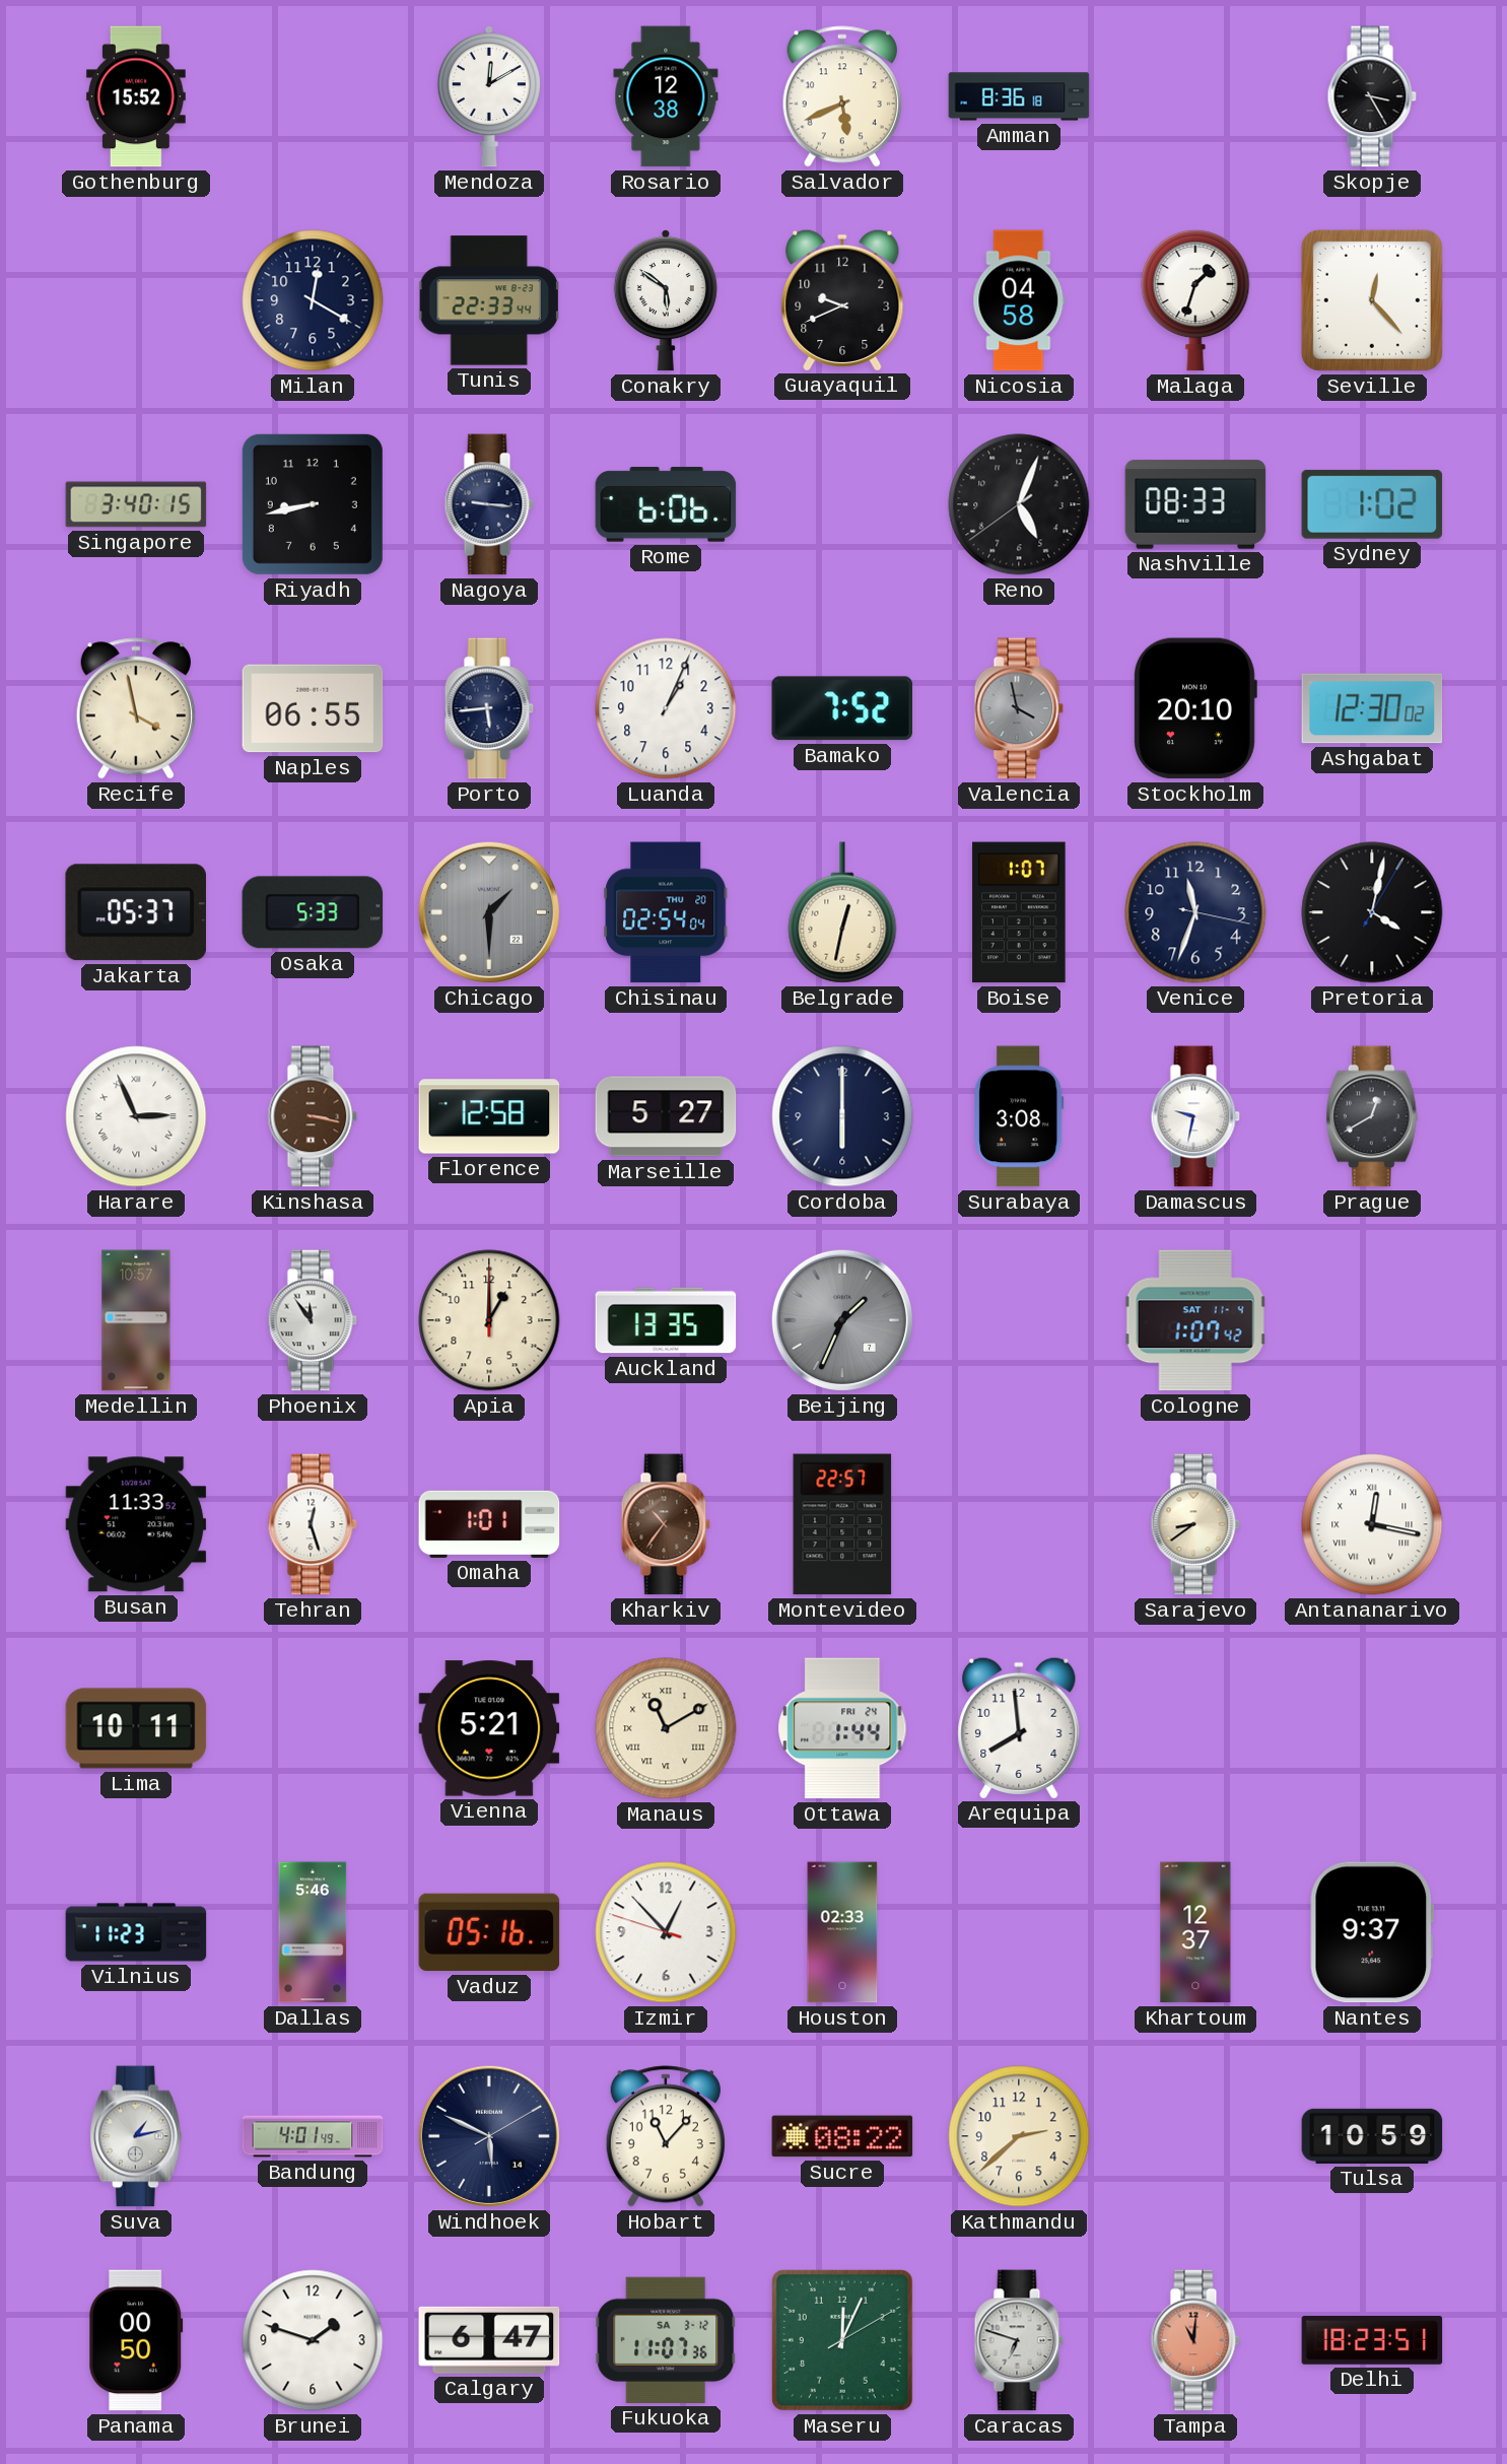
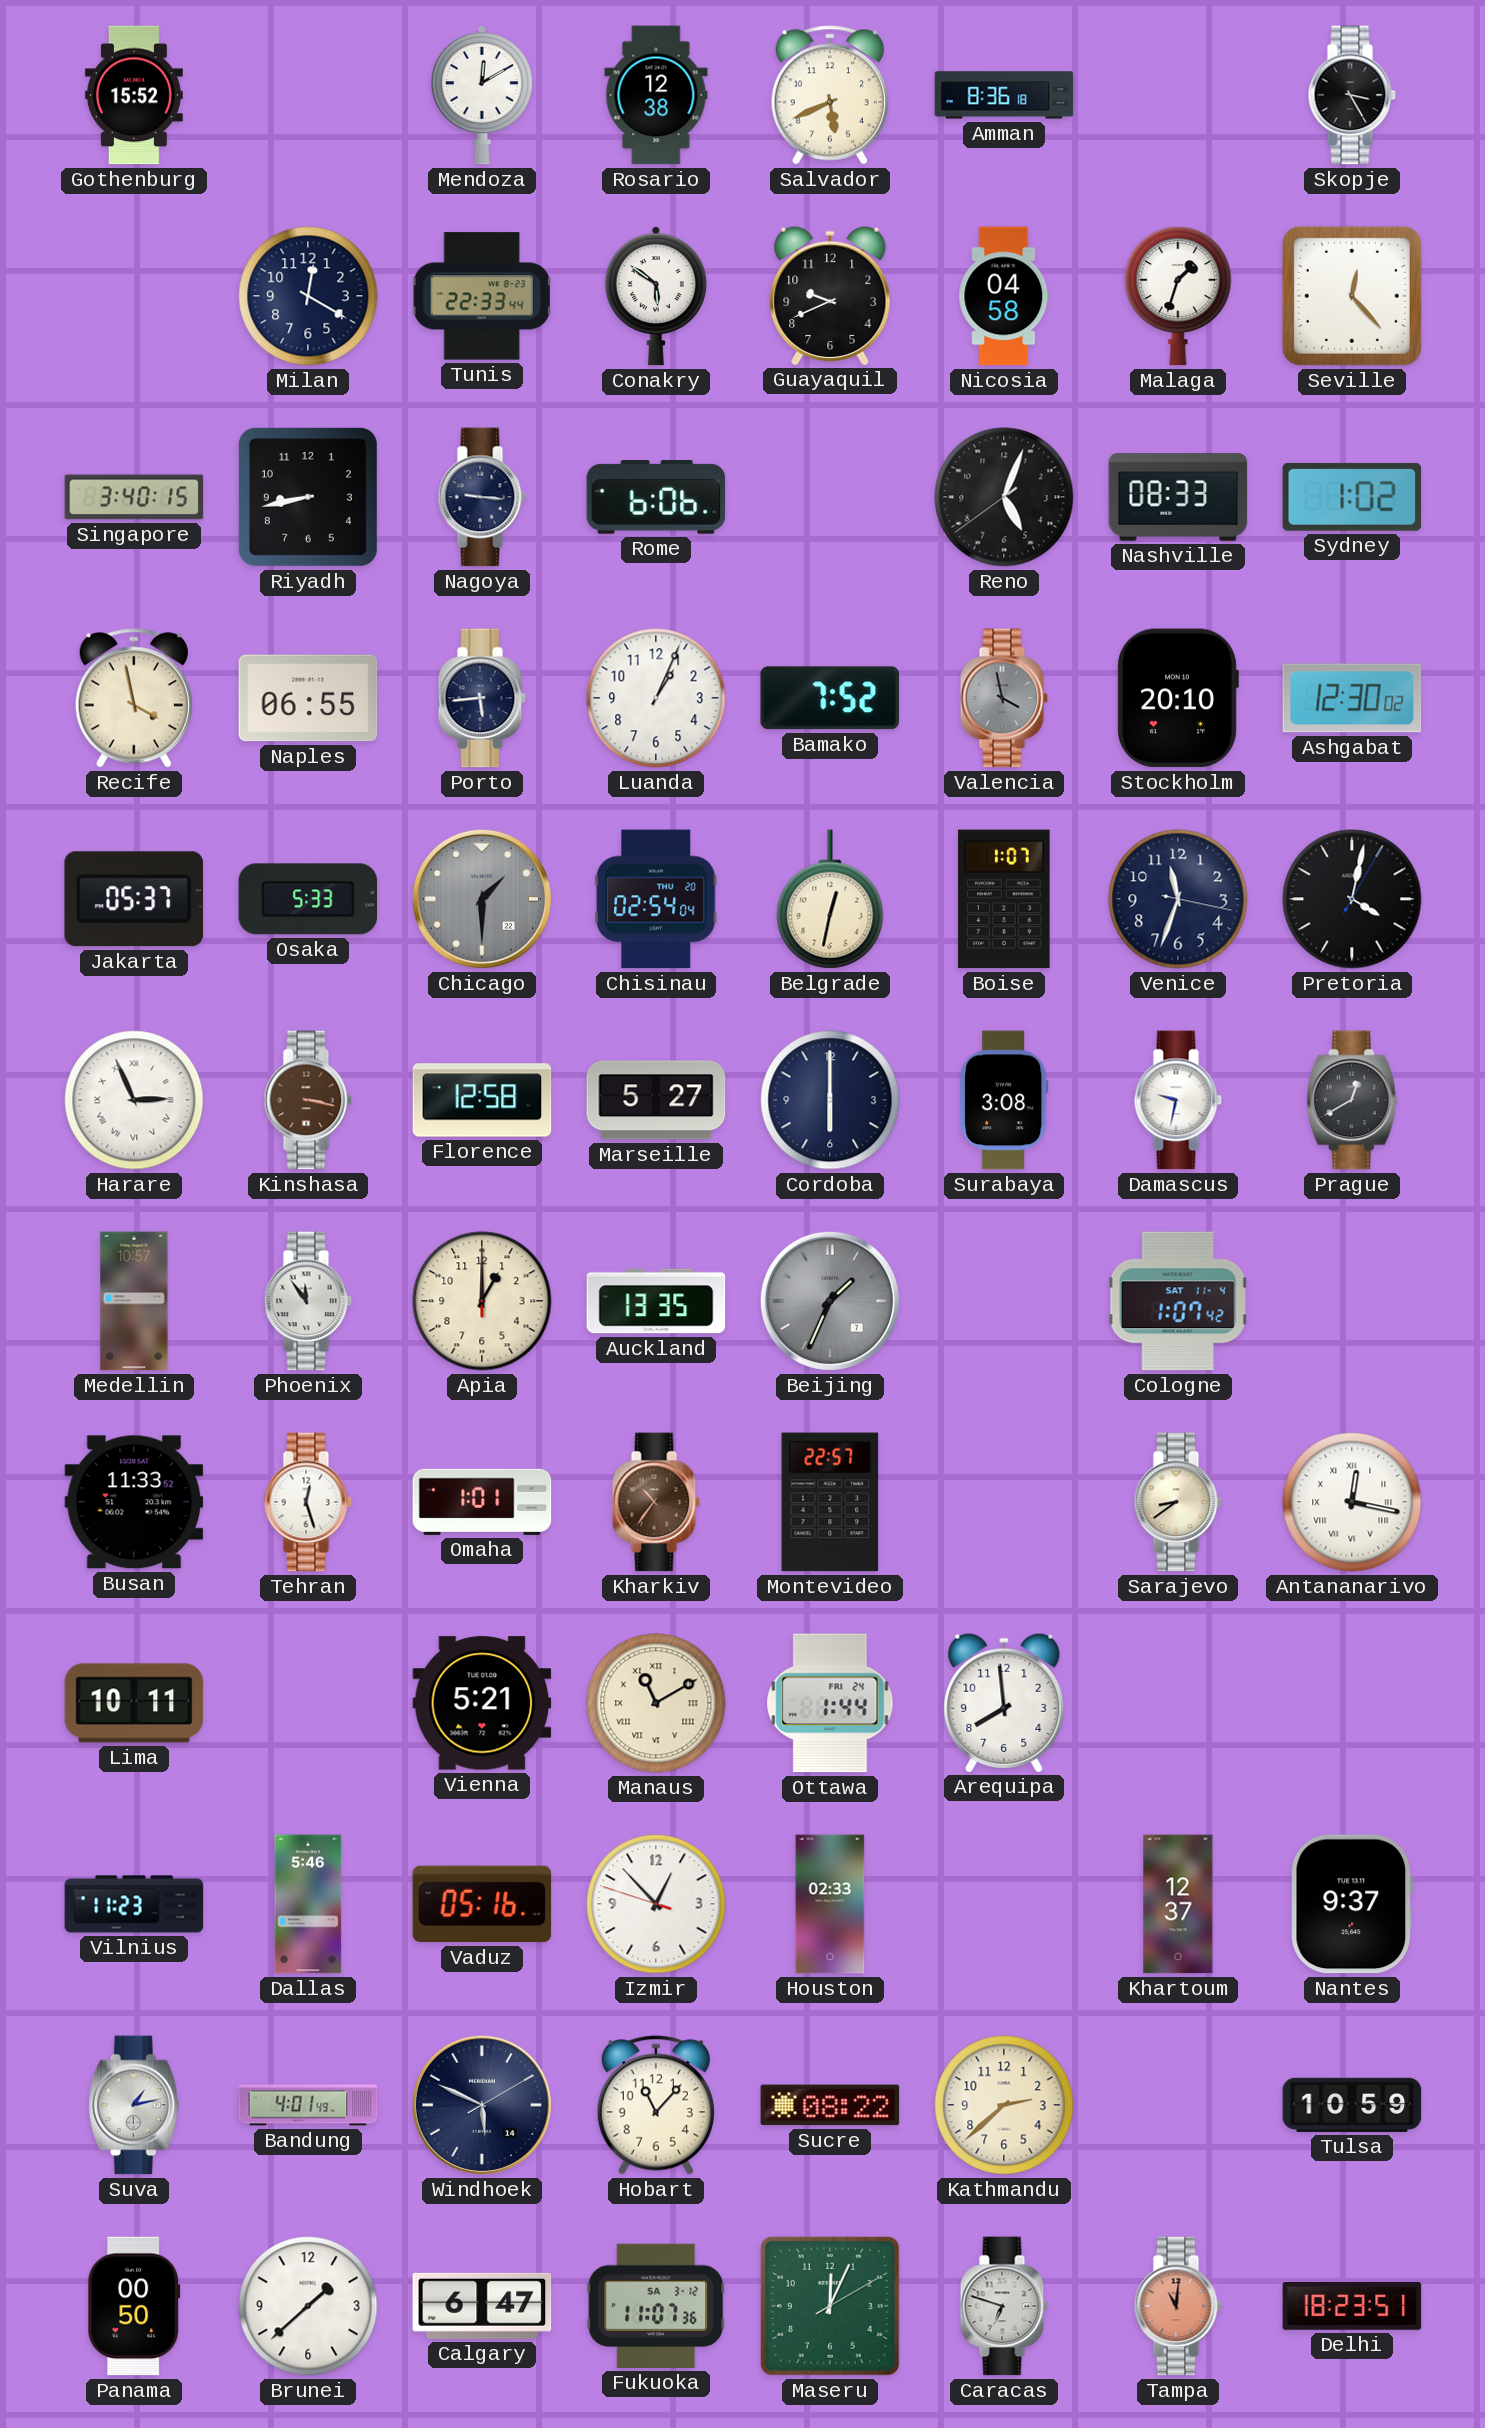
Brunei: 1:48 -> 1:38
